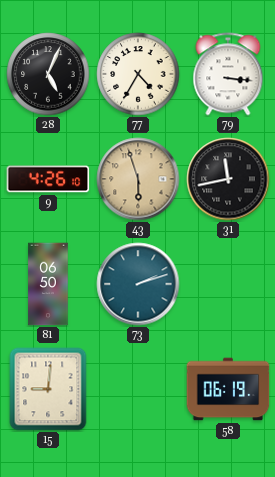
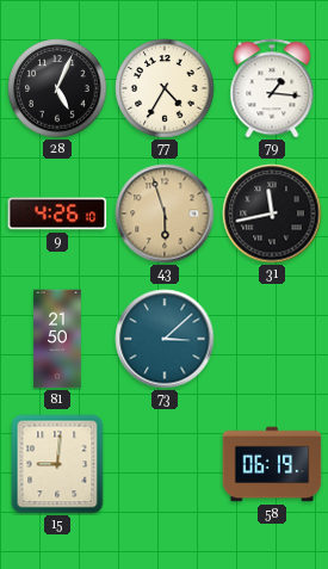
79: 3:16 -> 1:16
81: 06:50 -> 21:50
73: 2:12 -> 3:08
